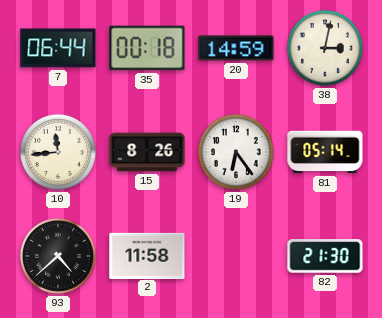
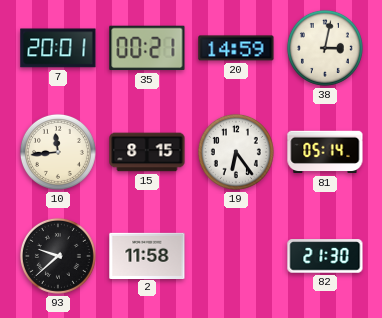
7: 06:44 -> 20:01
35: 00:18 -> 00:21
15: 8:26 -> 8:15
93: 4:38 -> 9:38
